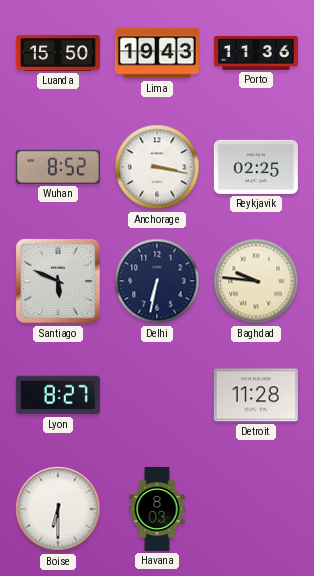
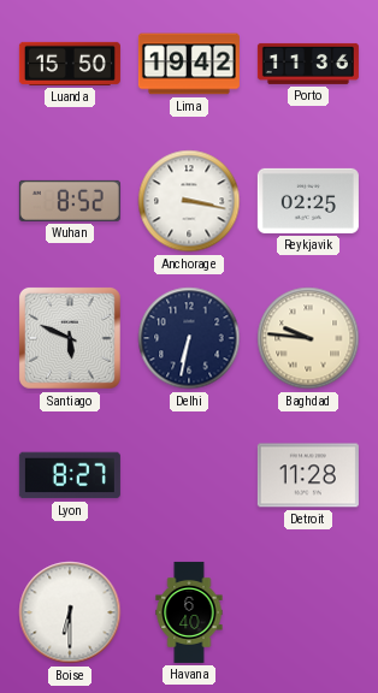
Lima: 19:43 -> 19:42
Havana: 8:03 -> 6:40
